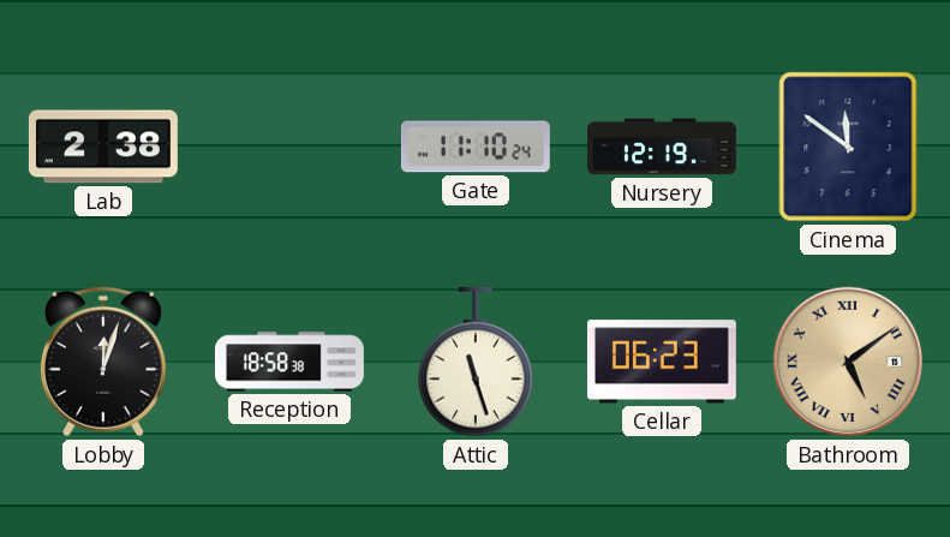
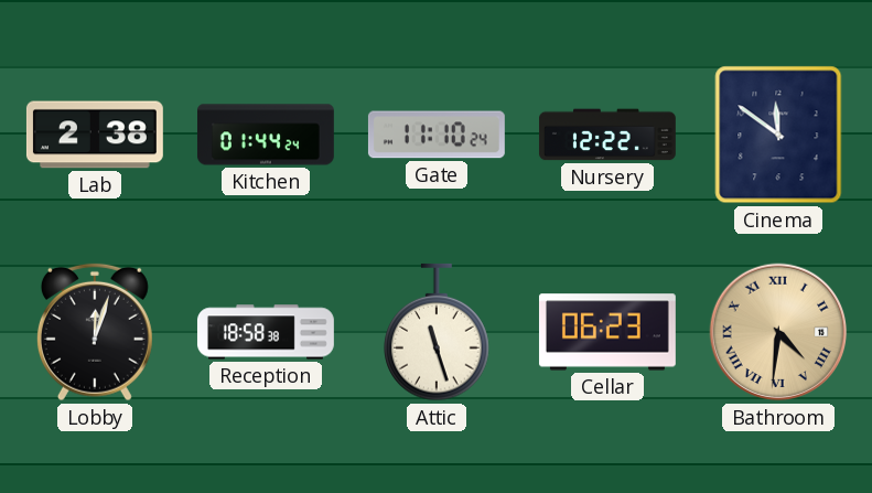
Kitchen: none -> 01:44
Nursery: 12:19 -> 12:22
Bathroom: 5:09 -> 4:31
